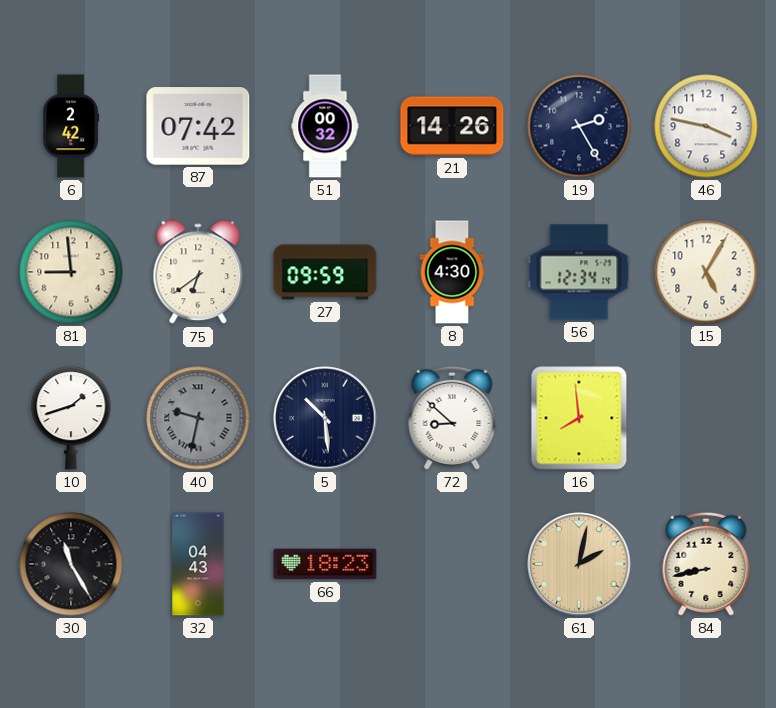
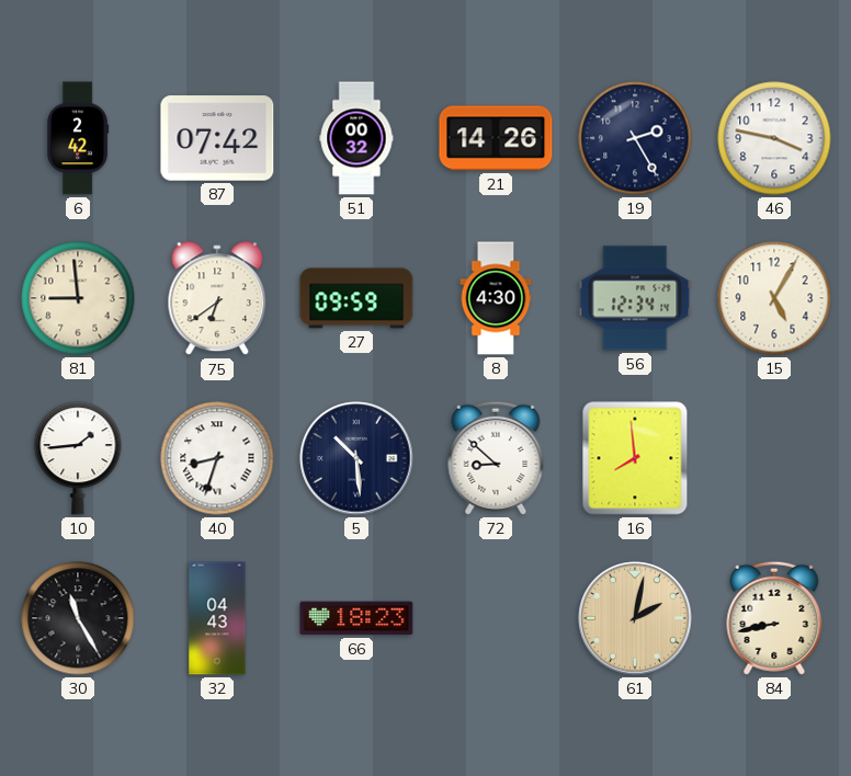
10: 1:42 -> 1:44
40: 9:32 -> 8:33
40 dial: grey -> white
